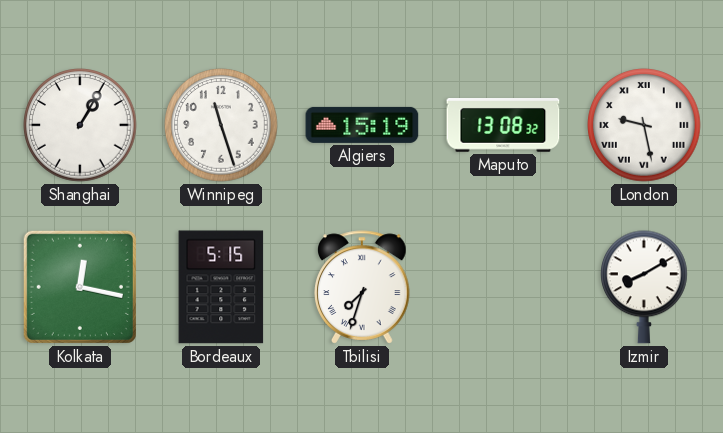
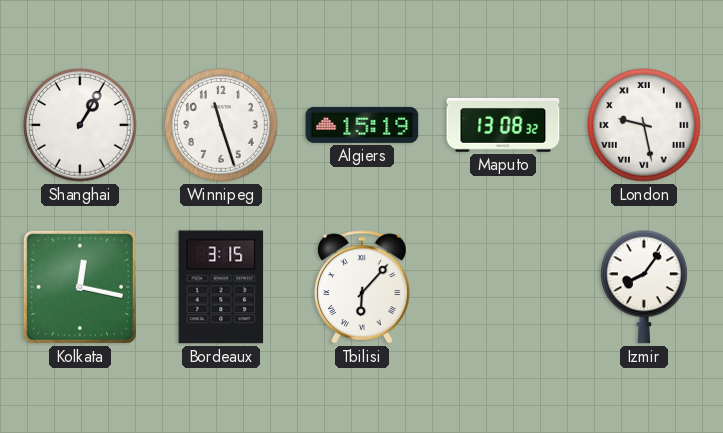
Bordeaux: 5:15 -> 3:15
Tbilisi: 7:33 -> 6:07
Izmir: 8:10 -> 8:06
